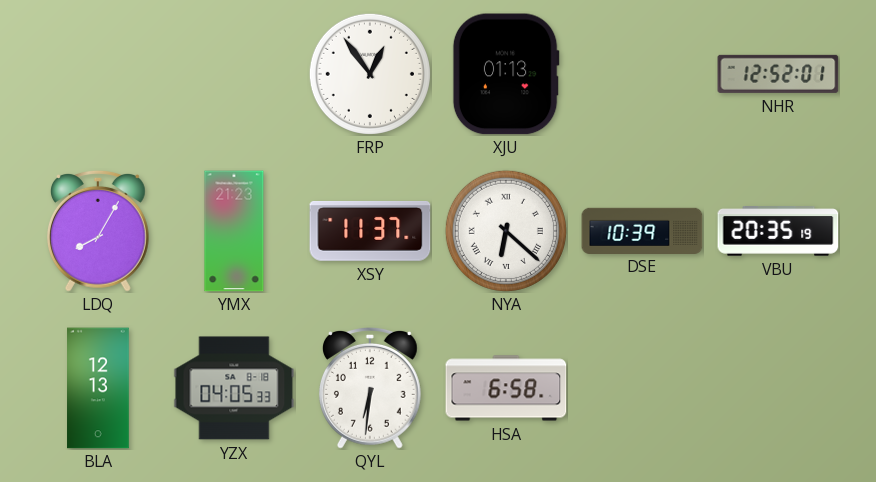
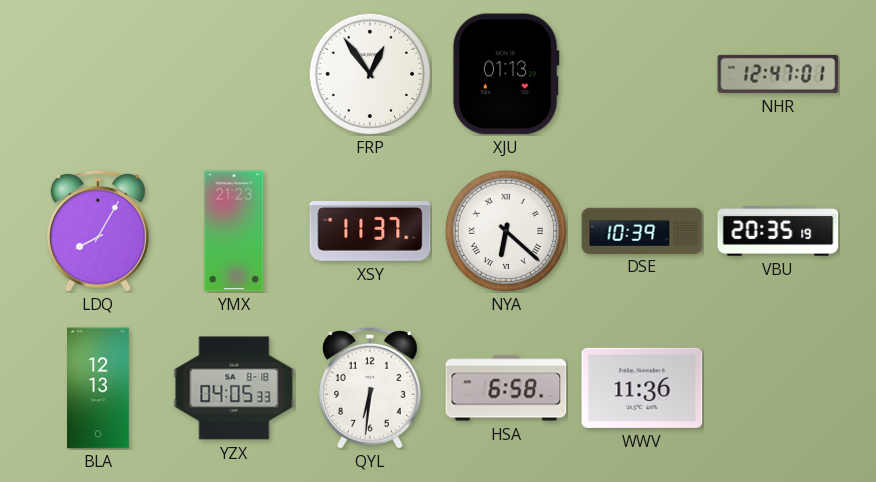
NHR: 12:52 -> 12:47
WWV: none -> 11:36
